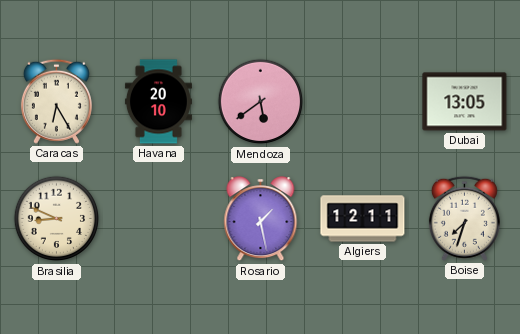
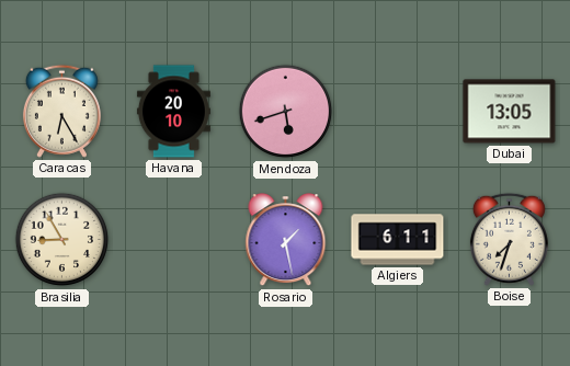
Mendoza: 5:39 -> 5:42
Brasilia: 8:49 -> 8:55
Algiers: 12:11 -> 6:11
